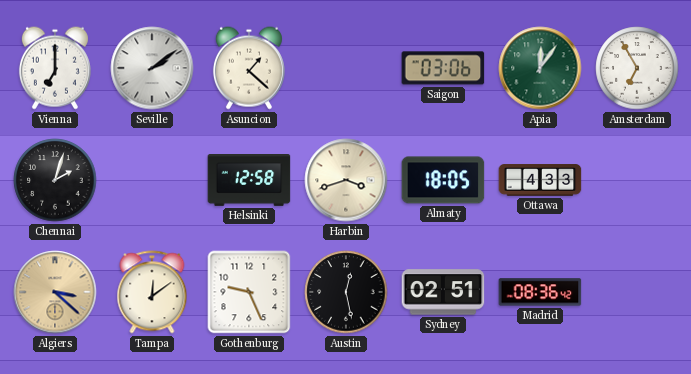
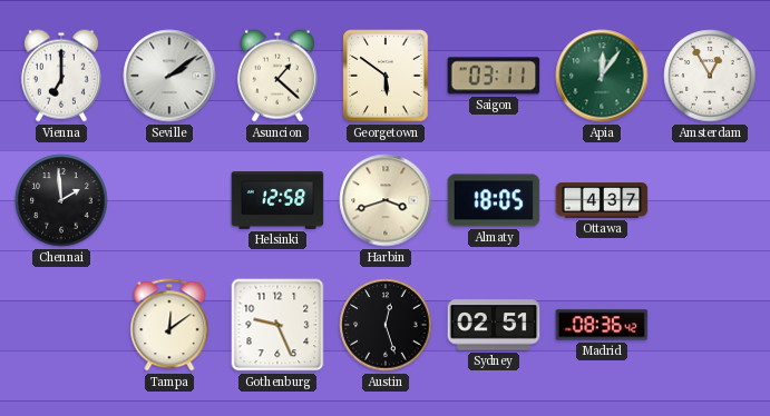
Georgetown: none -> 5:51
Saigon: 03:06 -> 03:11
Amsterdam: 6:55 -> 12:55
Chennai: 2:03 -> 1:59
Ottawa: 4:33 -> 4:37
Algiers: 3:22 -> none
Austin: 12:28 -> 12:27
